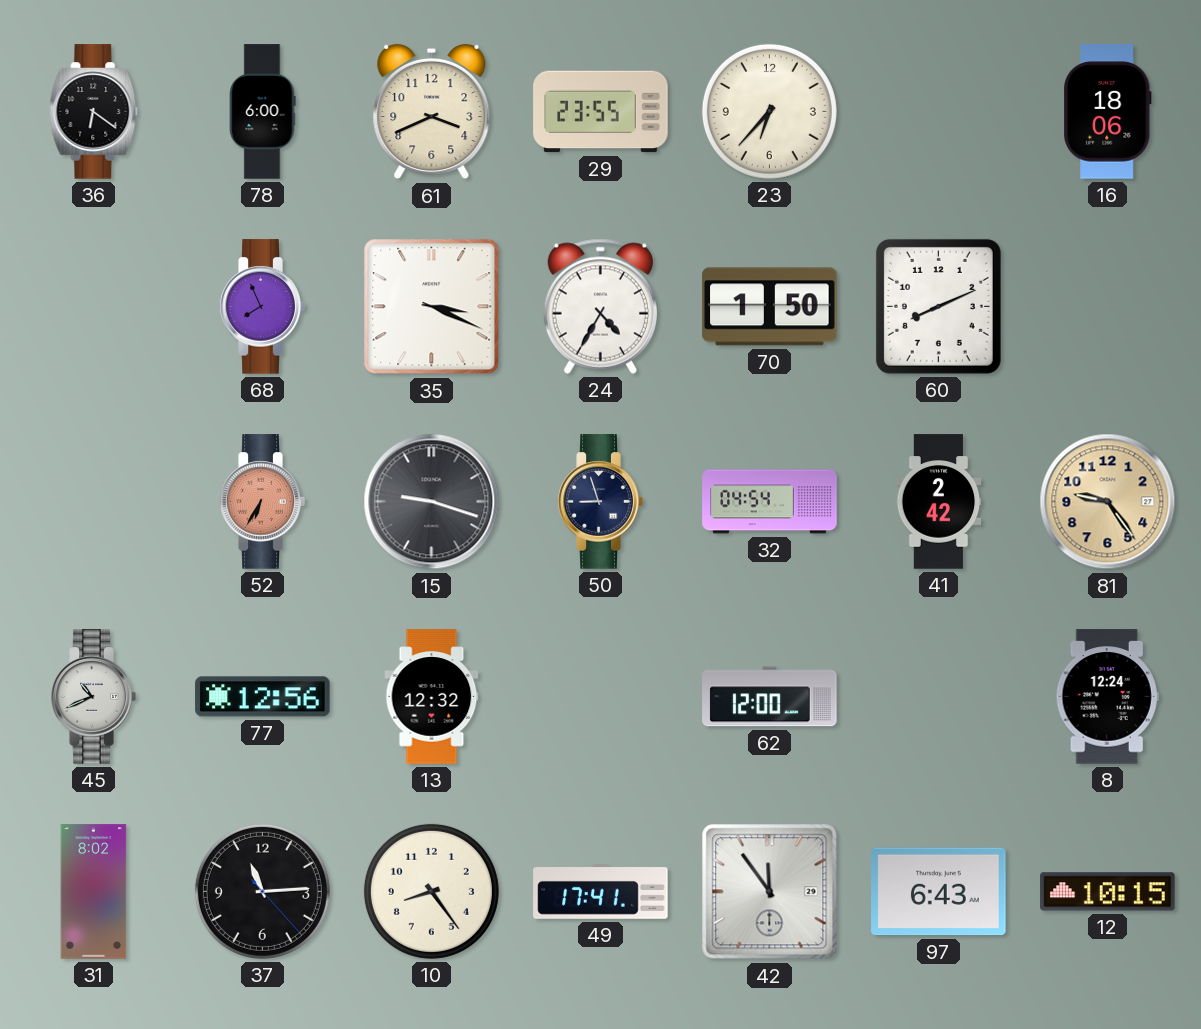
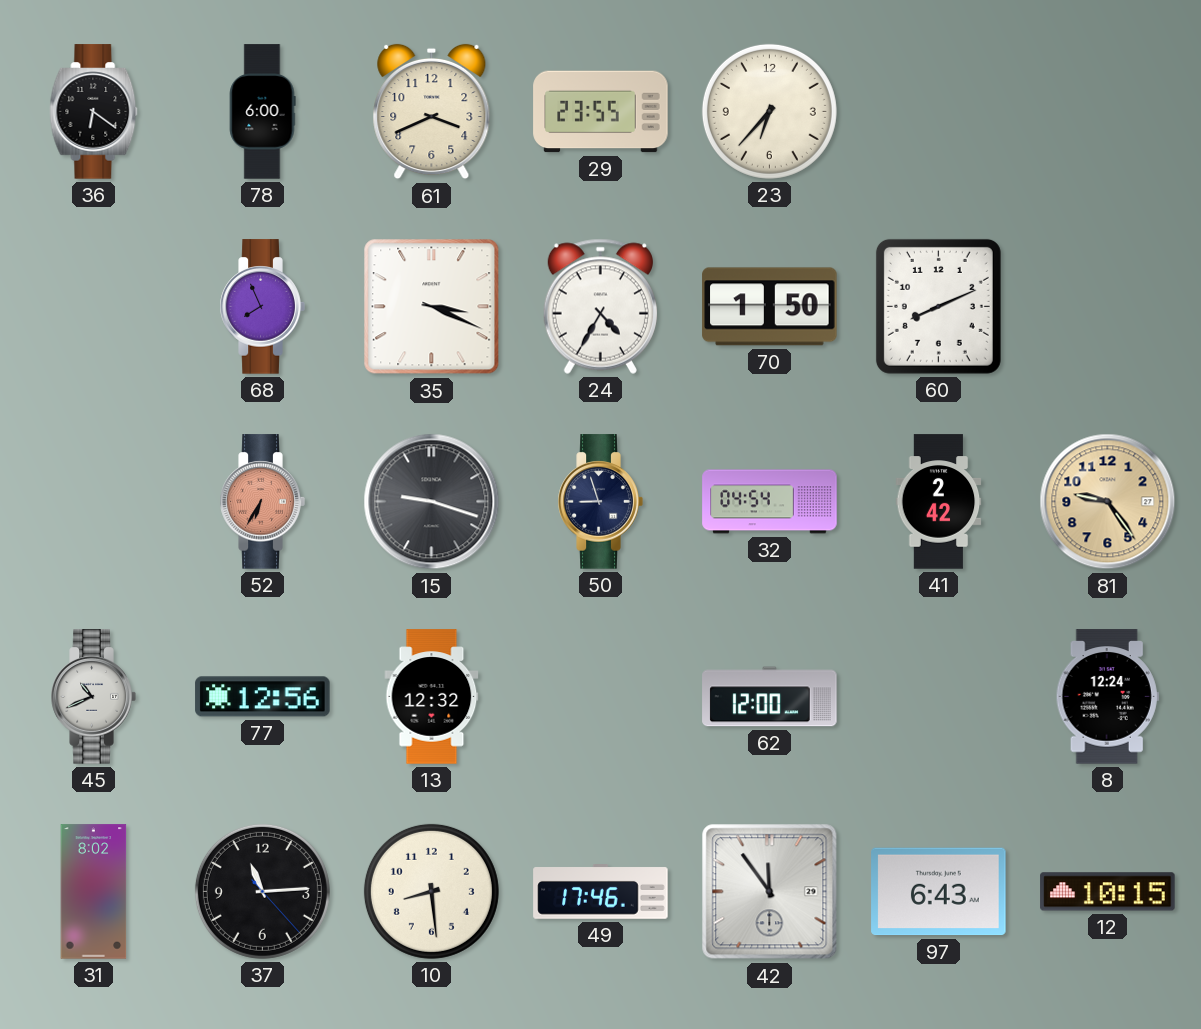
16: 18:06 -> none
10: 8:24 -> 8:29
49: 17:41 -> 17:46
